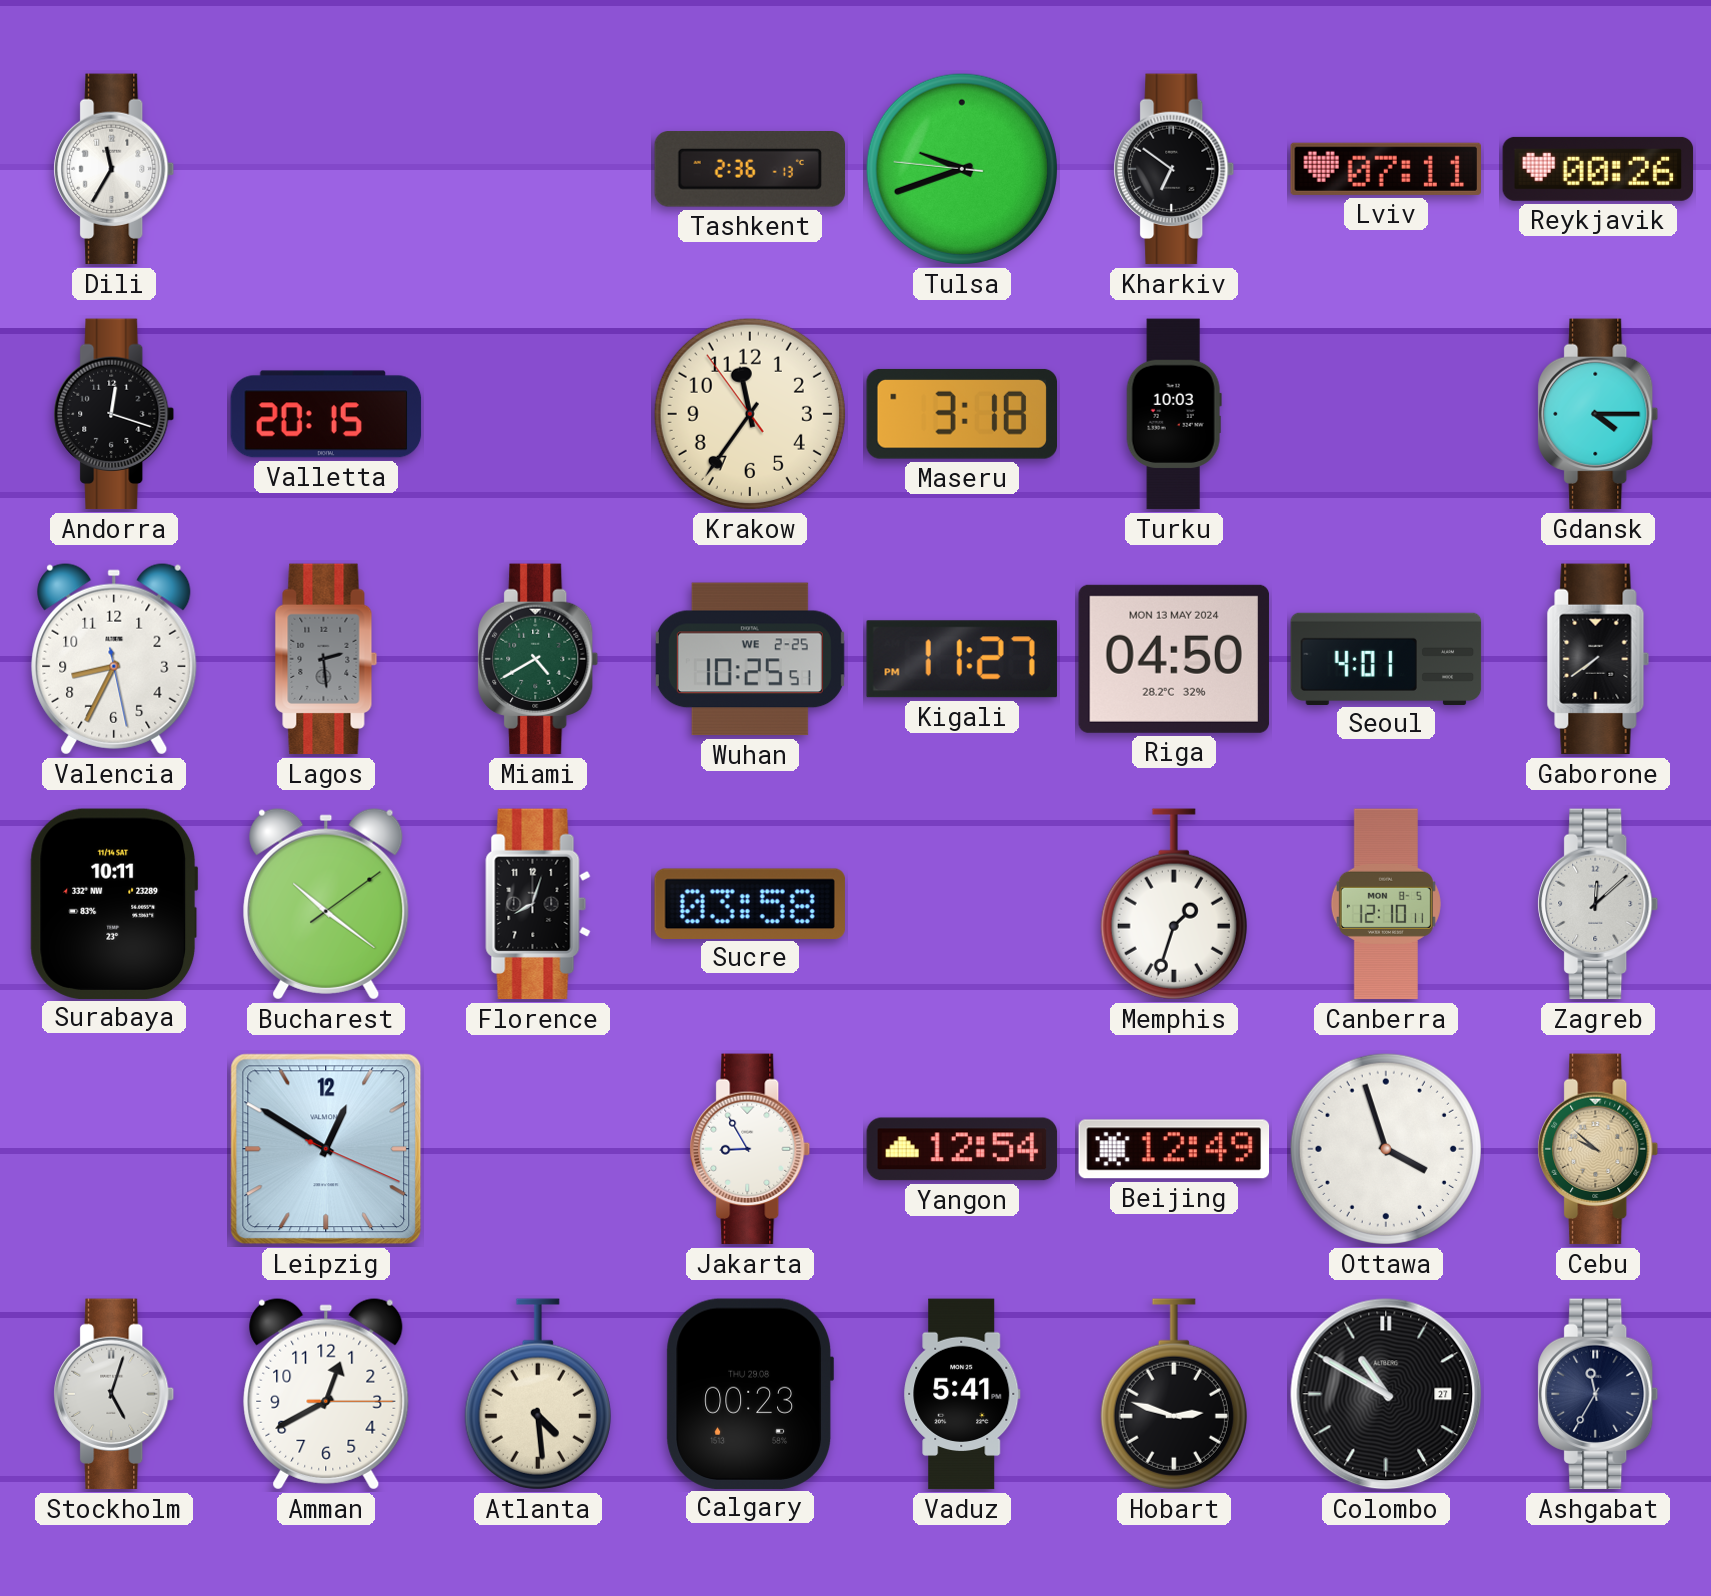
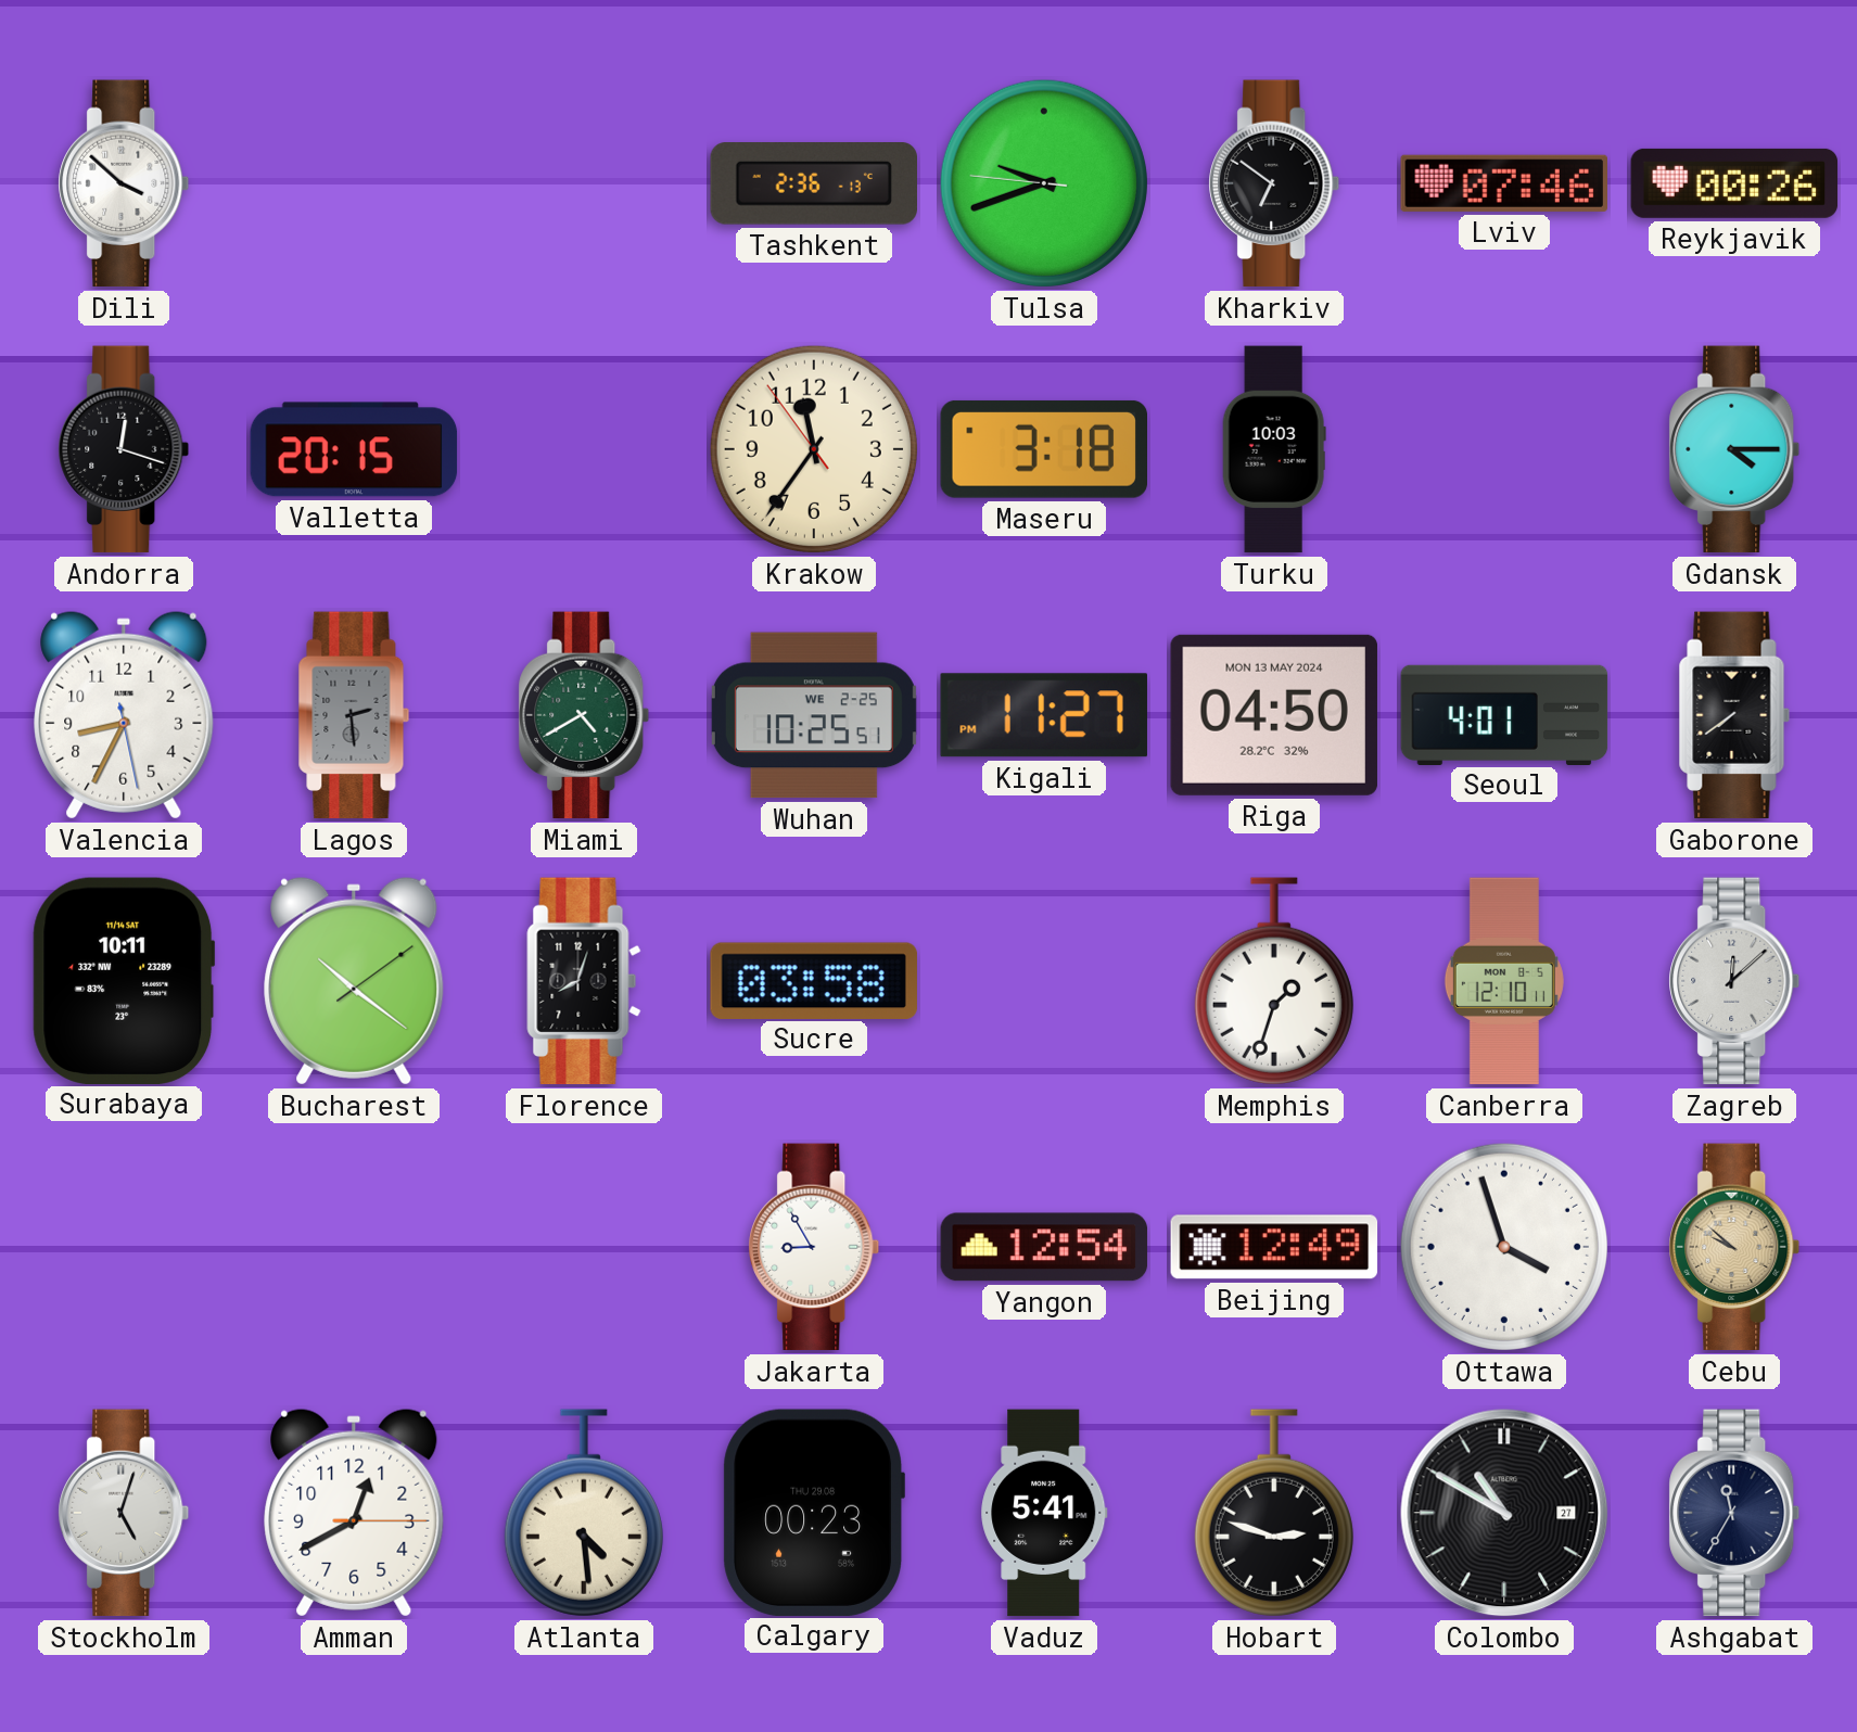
Dili: 11:35 -> 3:52
Lviv: 07:11 -> 07:46
Leipzig: 12:50 -> none
